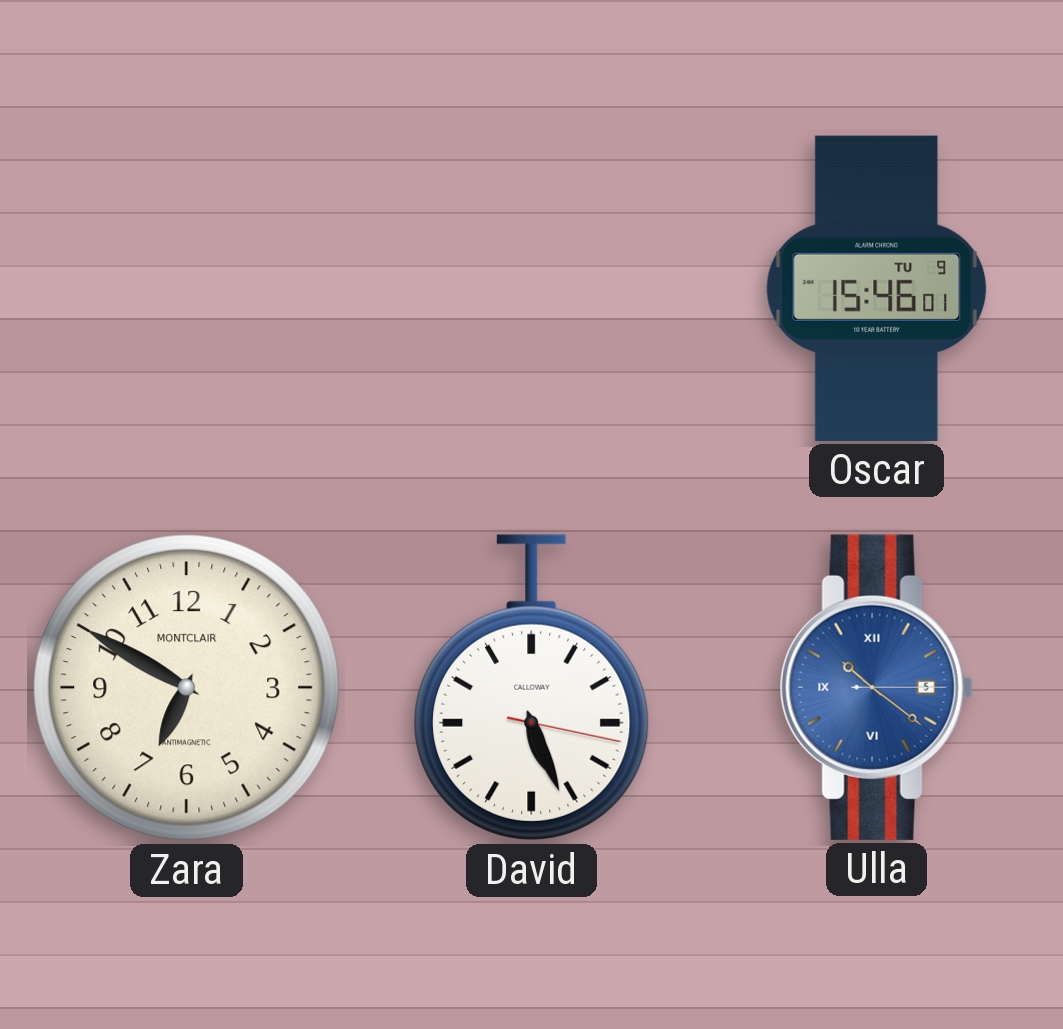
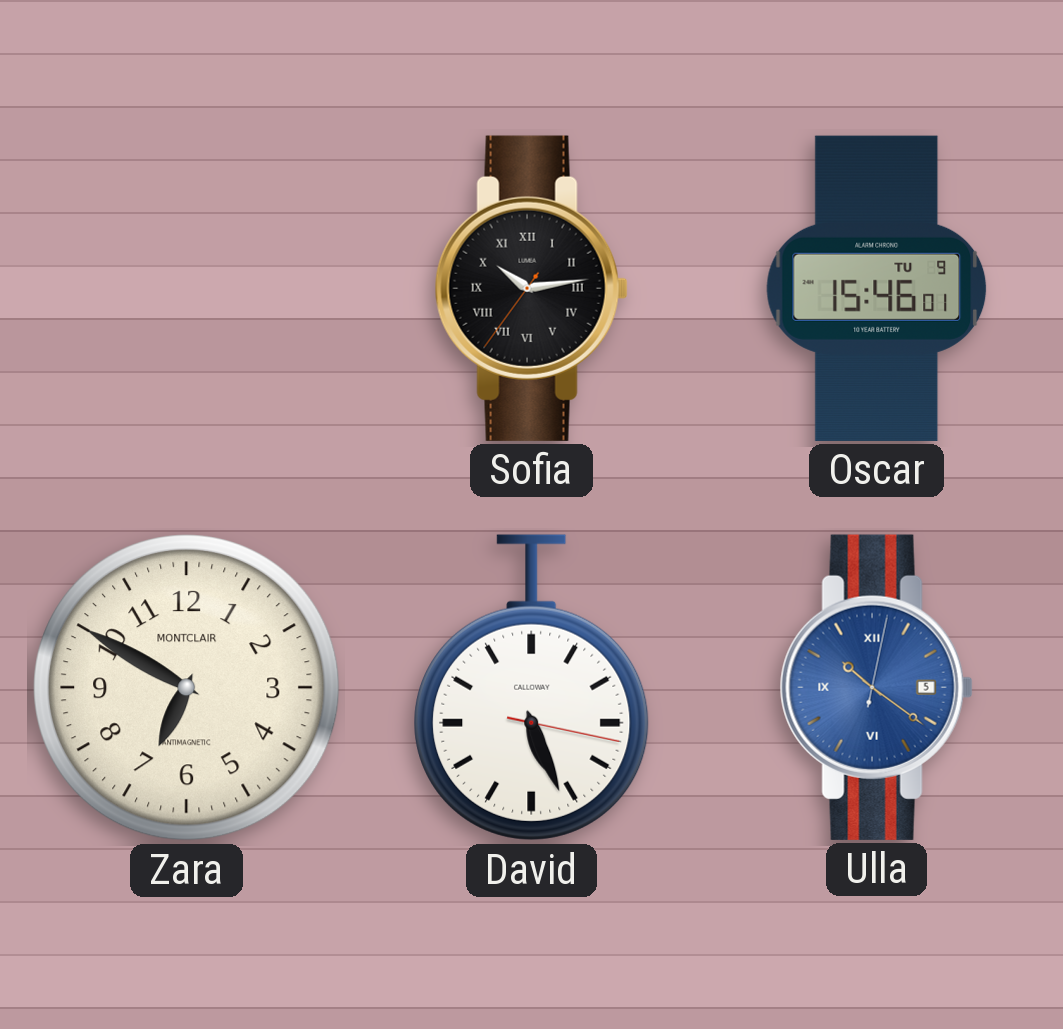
Sofia: none -> 10:13
Ulla: 10:21:15 -> 10:21:02
